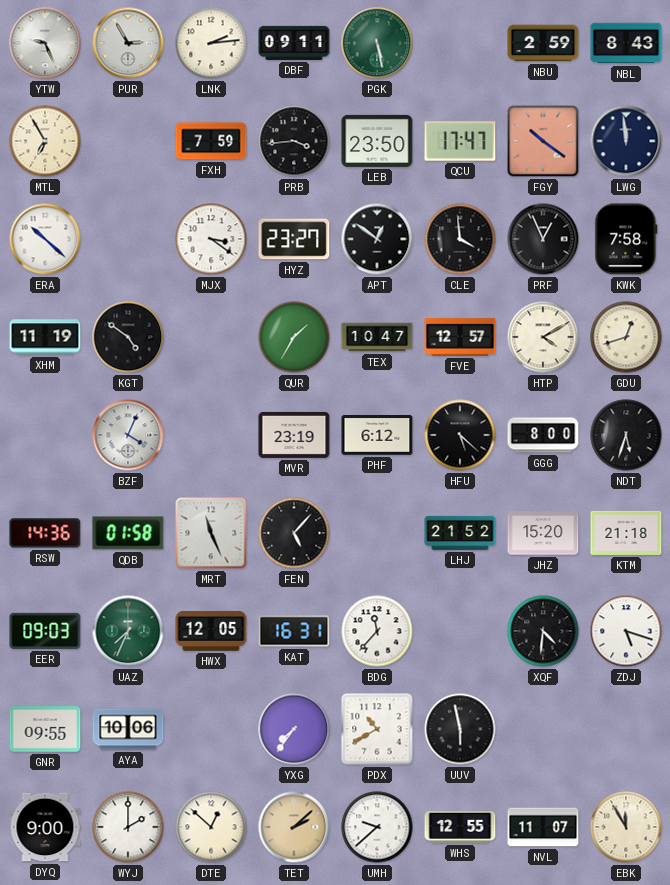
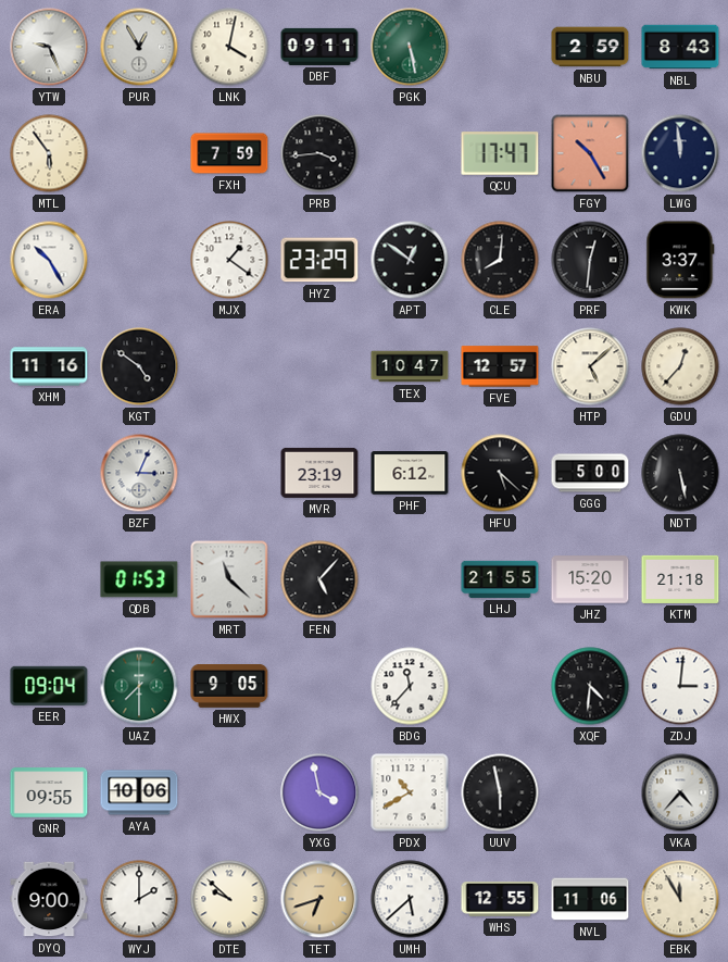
PUR: 2:55 -> 12:55
LNK: 2:14 -> 4:02
MTL: 6:55 -> 5:54
LEB: 23:50 -> none
FGY: 10:21 -> 10:25
ERA: 10:22 -> 10:25
MJX: 3:21 -> 1:21
HYZ: 23:27 -> 23:29
CLE: 3:59 -> 8:01
PRF: 12:56 -> 12:31
KWK: 7:58 -> 3:37
XHM: 11:19 -> 11:16
QUR: 1:35 -> none
HTP: 4:10 -> 5:08
GDU: 12:42 -> 12:37
BZF: 4:04 -> 3:04
GGG: 8:00 -> 5:00
NDT: 5:33 -> 5:28
RSW: 14:36 -> none
QDB: 01:58 -> 01:53
MRT: 11:26 -> 11:22
LHJ: 21:52 -> 21:55
EER: 09:03 -> 09:04
UAZ: 7:34 -> 7:30
HWX: 12:05 -> 9:05
KAT: 16:31 -> none
ZDJ: 5:18 -> 3:01
YXG: 7:36 -> 3:58
VKA: none -> 4:37
DTE: 12:52 -> 9:52
TET: 2:08 -> 6:42
UMH: 9:38 -> 5:38
NVL: 11:07 -> 11:06
